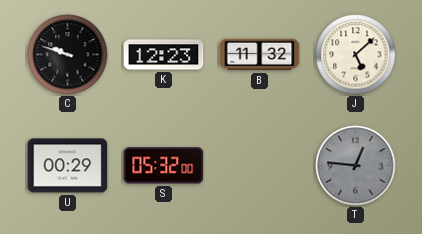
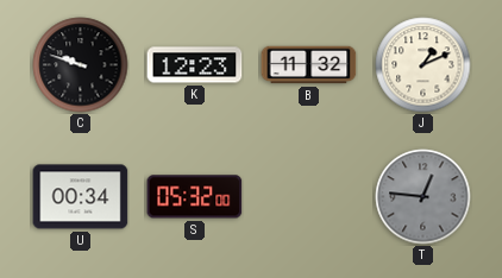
J: 5:08 -> 1:11
U: 00:29 -> 00:34
